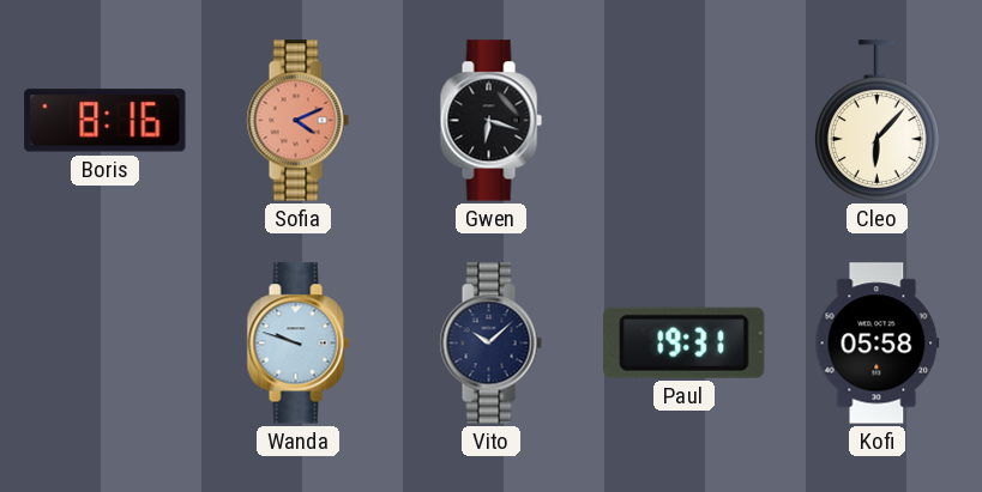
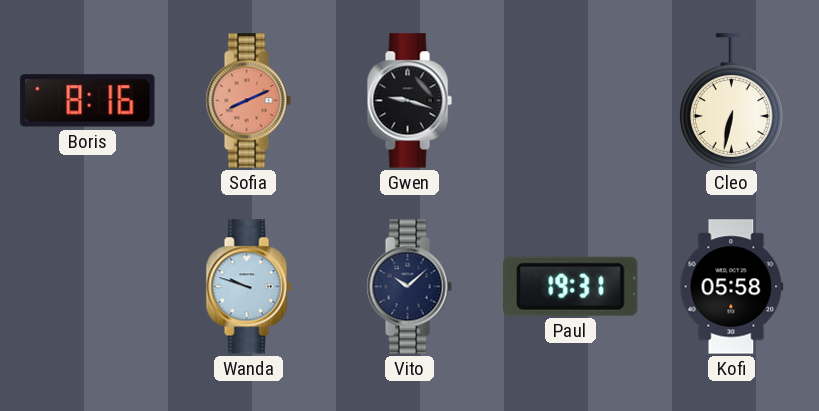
Sofia: 4:11 -> 8:11
Gwen: 6:18 -> 9:18
Cleo: 6:07 -> 6:32
